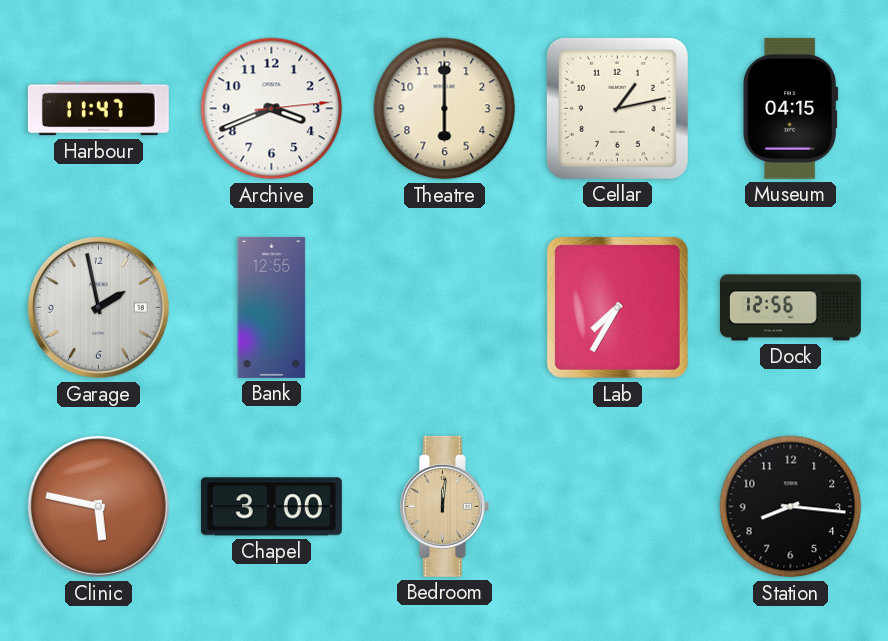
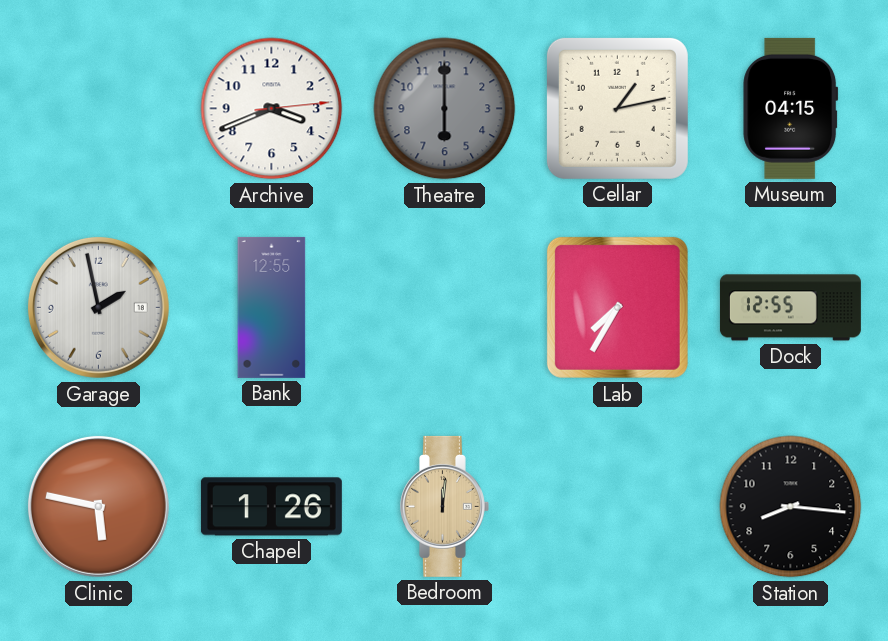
Harbour: 11:47 -> none
Theatre dial: cream -> grey
Dock: 12:56 -> 12:55
Chapel: 3:00 -> 1:26
